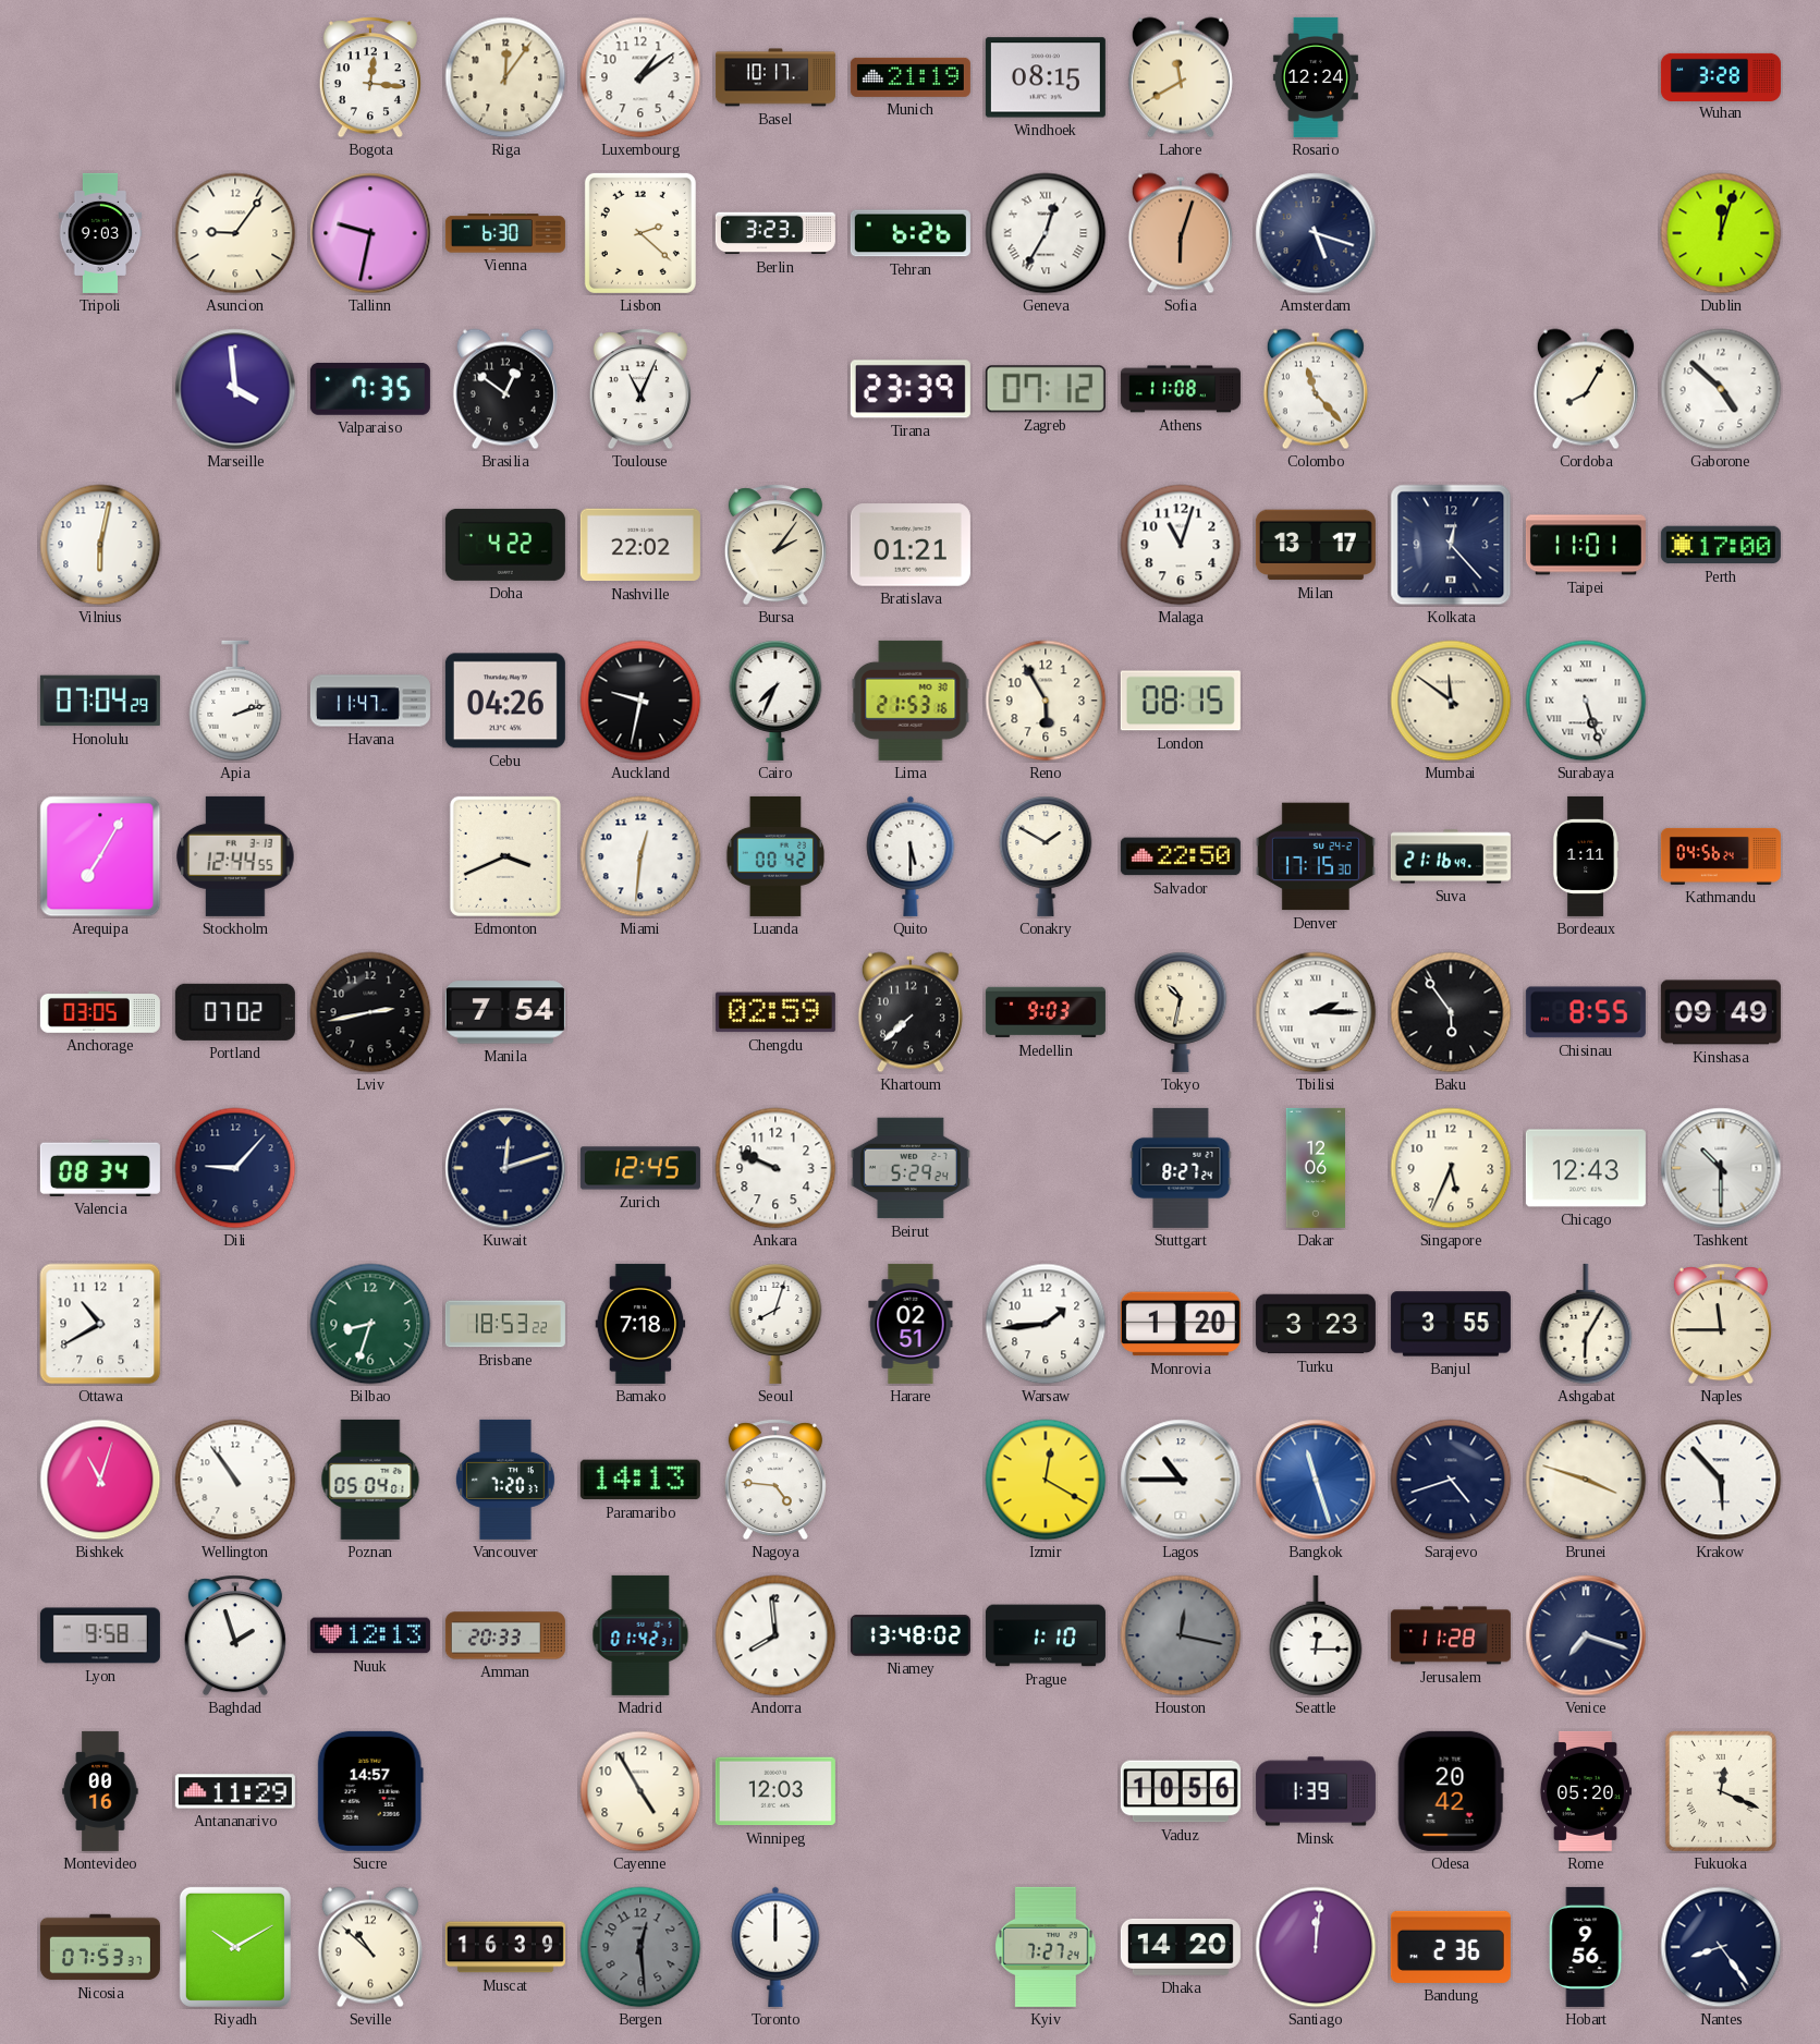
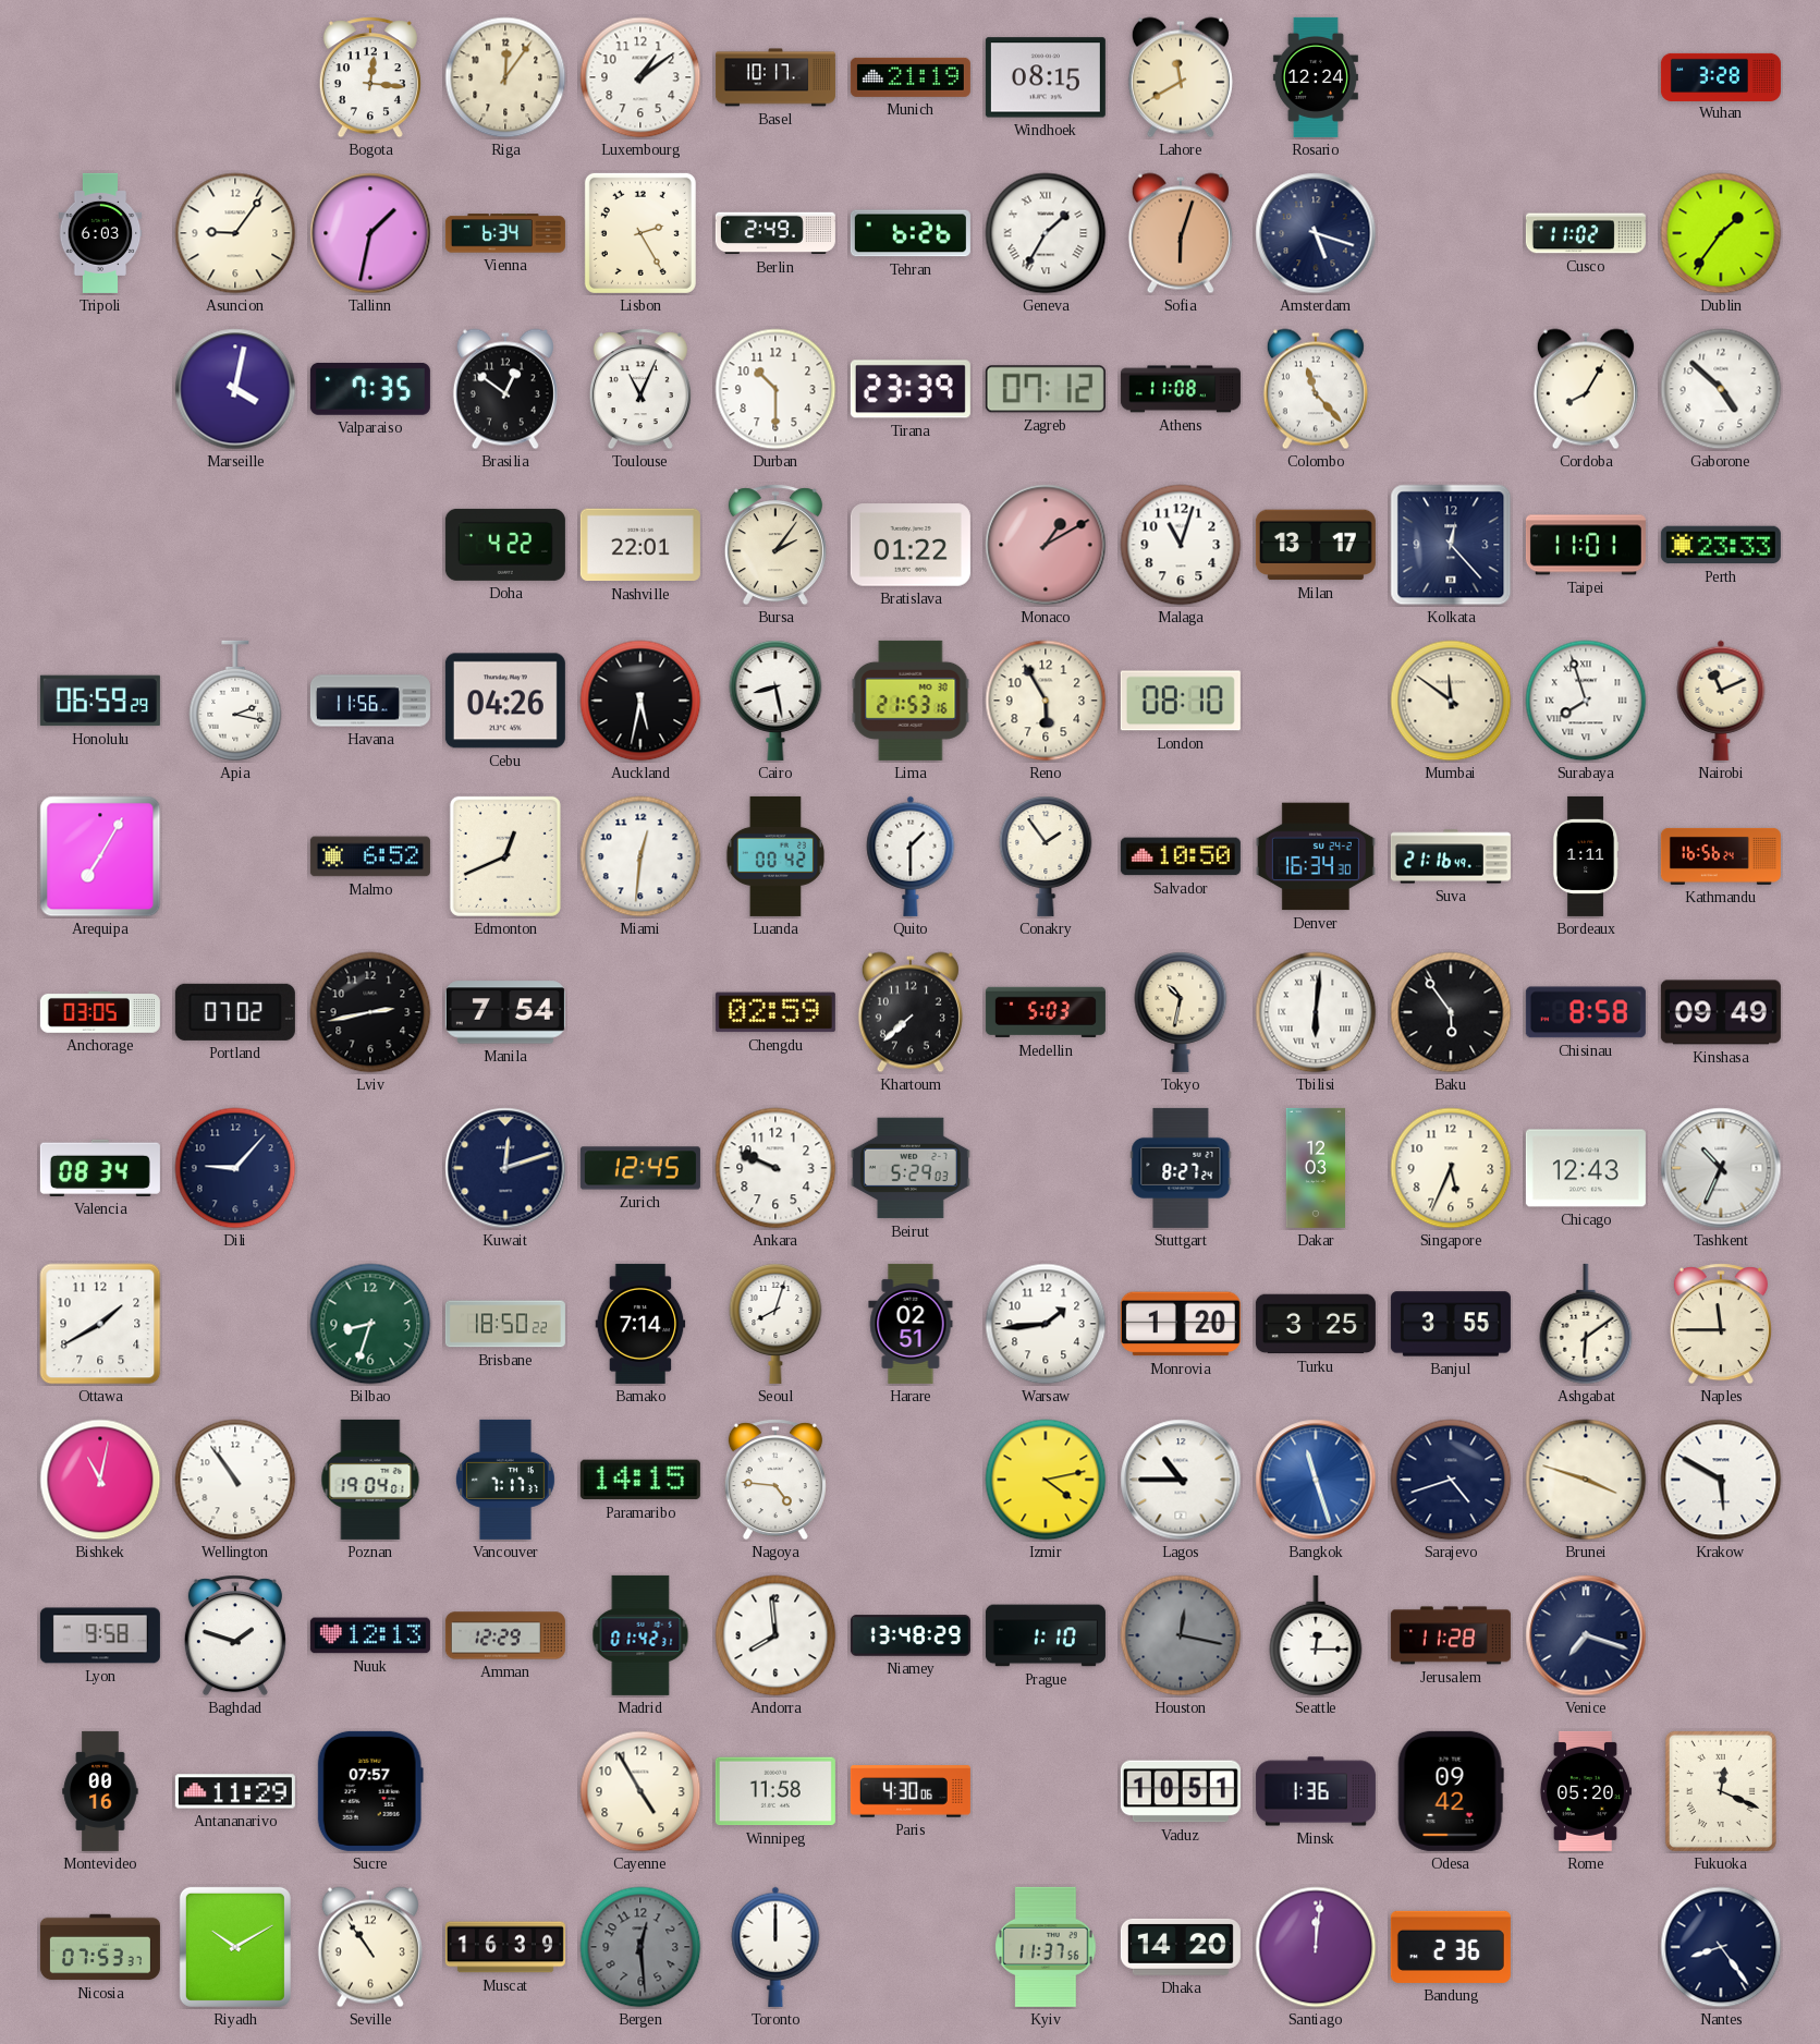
Tripoli: 9:03 -> 6:03
Tallinn: 9:32 -> 1:32
Vienna: 6:30 -> 6:34
Lisbon: 2:22 -> 2:25
Berlin: 3:23 -> 2:49
Geneva: 12:35 -> 1:35
Cusco: none -> 11:02
Dublin: 12:03 -> 1:36
Marseille: 3:59 -> 4:02
Durban: none -> 10:30
Vilnius: 6:02 -> none
Nashville: 22:02 -> 22:01
Bratislava: 01:21 -> 01:22
Monaco: none -> 1:10
Perth: 17:00 -> 23:33
Honolulu: 07:04 -> 06:59
Apia: 2:12 -> 2:17
Havana: 11:47 -> 11:56
Auckland: 9:32 -> 5:32
Cairo: 7:34 -> 8:28
London: 08:15 -> 08:10
Surabaya: 5:27 -> 7:57
Nairobi: none -> 11:11
Stockholm: 12:44 -> none
Malmo: none -> 6:52
Edmonton: 3:41 -> 12:41
Quito: 5:30 -> 1:30
Conakry: 1:50 -> 1:54
Salvador: 22:50 -> 10:50
Denver: 17:15 -> 16:34
Kathmandu: 04:56 -> 16:56
Medellin: 9:03 -> 5:03
Tbilisi: 2:15 -> 6:01
Chisinau: 8:55 -> 8:58
Beirut: 5:29:24 -> 5:29:03
Dakar: 12:06 -> 12:03
Tashkent: 10:30 -> 10:34
Ottawa: 10:40 -> 1:40
Brisbane: 18:53 -> 18:50
Bamako: 7:18 -> 7:14
Turku: 3:23 -> 3:25
Ashgabat: 6:05 -> 6:09
Bishkek: 11:03 -> 11:02
Poznan: 05:04 -> 19:04
Vancouver: 7:20 -> 7:17
Paramaribo: 14:13 -> 14:15
Izmir: 12:20 -> 4:13
Krakow: 5:53 -> 5:50
Baghdad: 1:57 -> 1:48
Amman: 20:33 -> 12:29
Niamey: 13:48:02 -> 13:48:29
Sucre: 14:57 -> 07:57
Winnipeg: 12:03 -> 11:58
Paris: none -> 4:30
Vaduz: 10:56 -> 10:51
Minsk: 1:39 -> 1:36
Odesa: 20:42 -> 09:42
Seville: 10:52 -> 10:54
Kyiv: 7:27 -> 11:37
Hobart: 9:56 -> none
